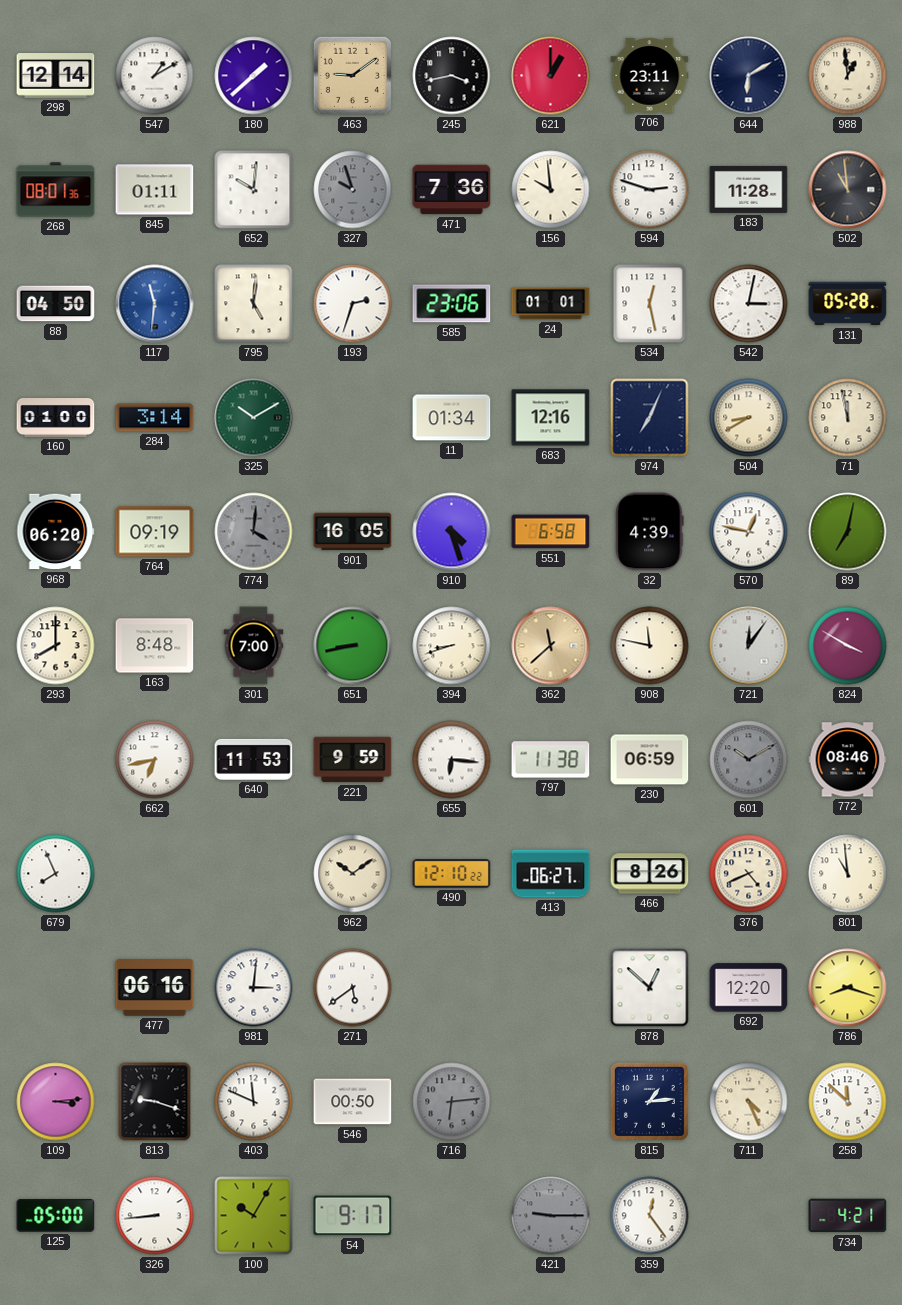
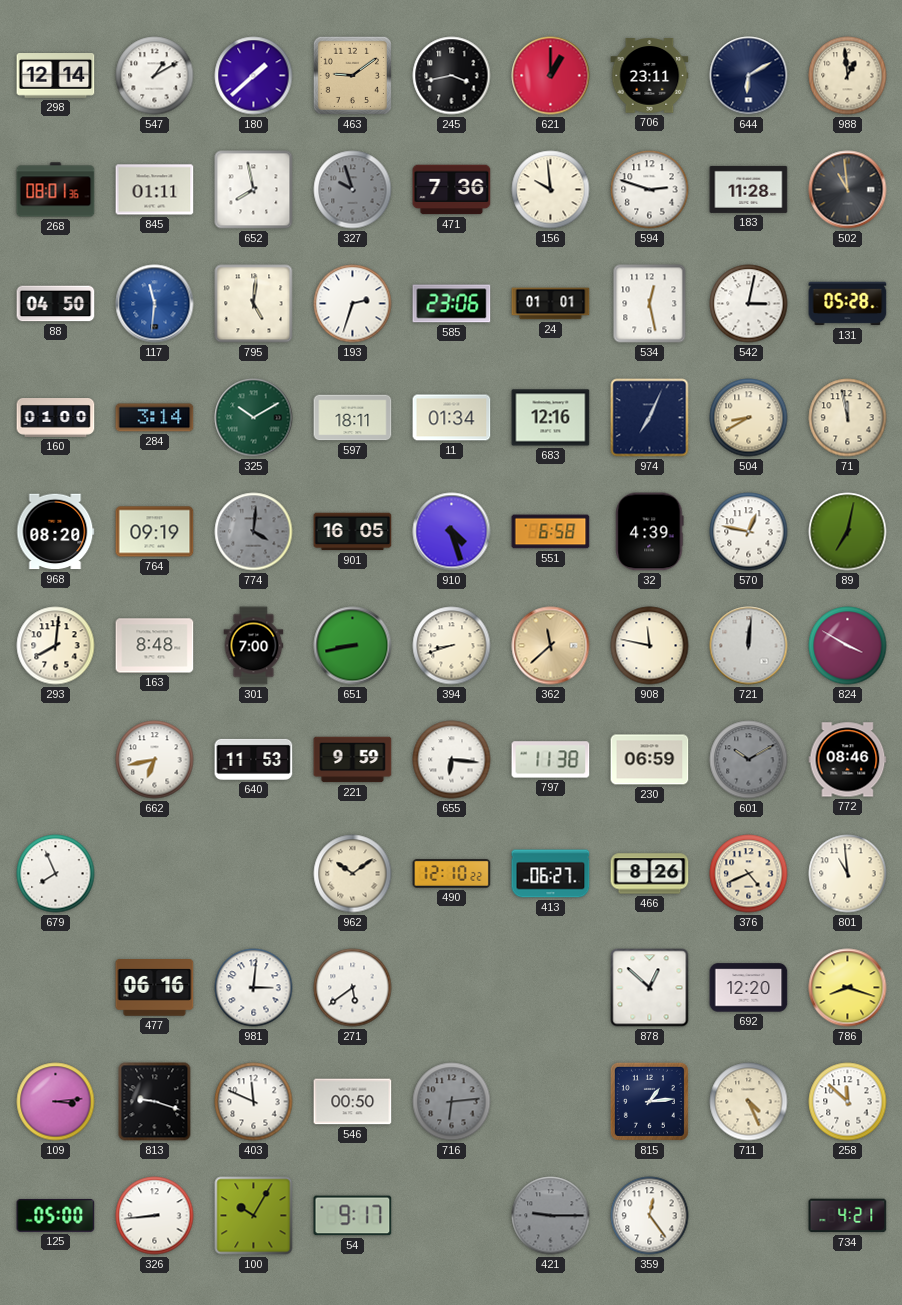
652: 10:01 -> 7:58
597: none -> 18:11
968: 06:20 -> 08:20
293: 8:00 -> 8:01
721: 12:06 -> 12:01
